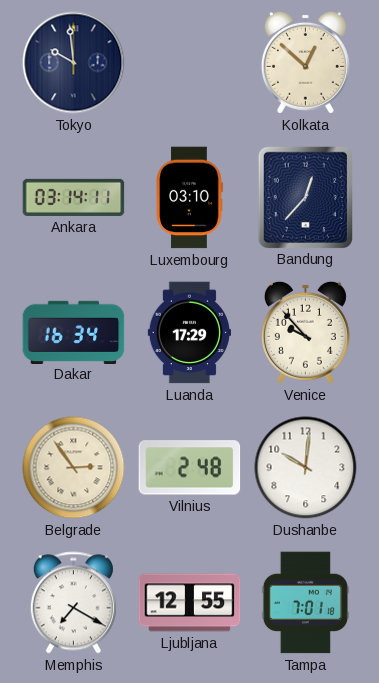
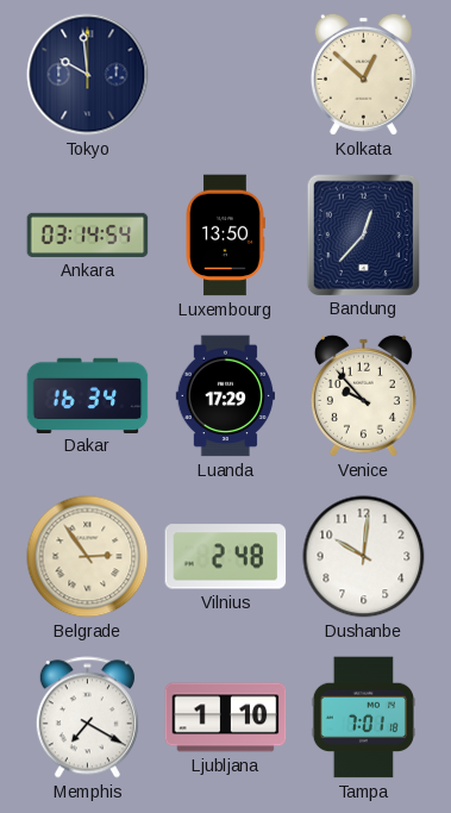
Ankara: 03:14:11 -> 03:14:54
Luxembourg: 03:10 -> 13:50
Ljubljana: 12:55 -> 1:10
